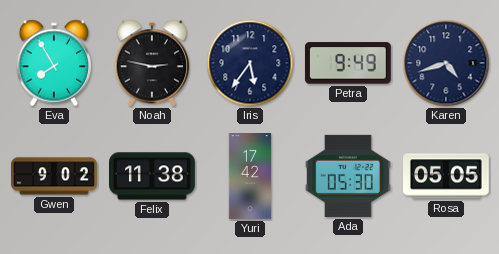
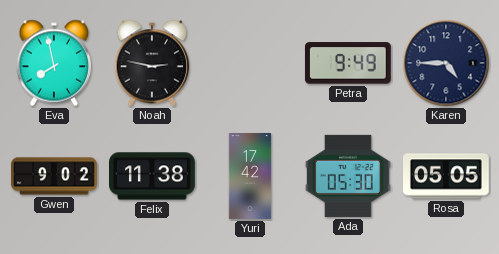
Eva: 7:55 -> 7:58
Iris: 5:36 -> none
Karen: 4:42 -> 4:45
